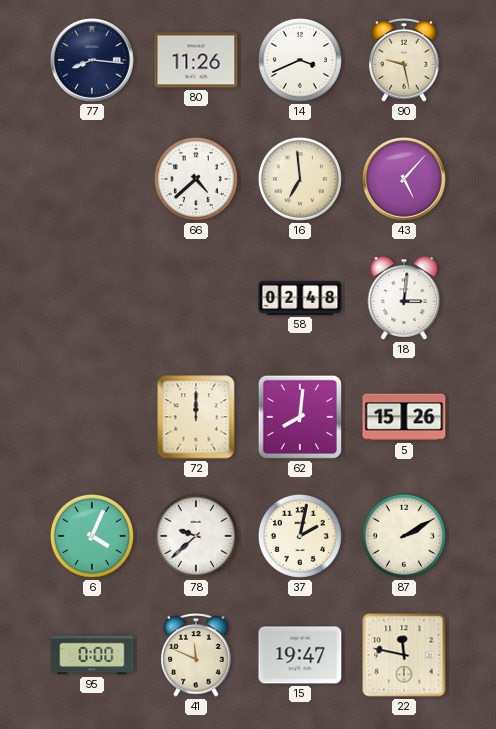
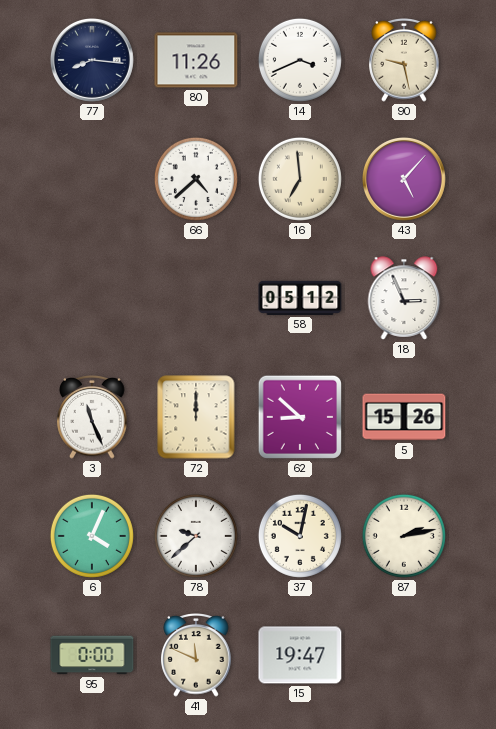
58: 02:48 -> 05:12
18: 3:01 -> 2:56
3: none -> 11:26
62: 8:01 -> 8:52
37: 2:02 -> 10:02
87: 2:10 -> 2:13
22: 11:47 -> none
